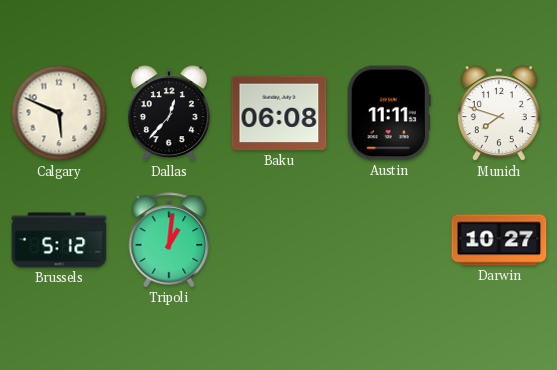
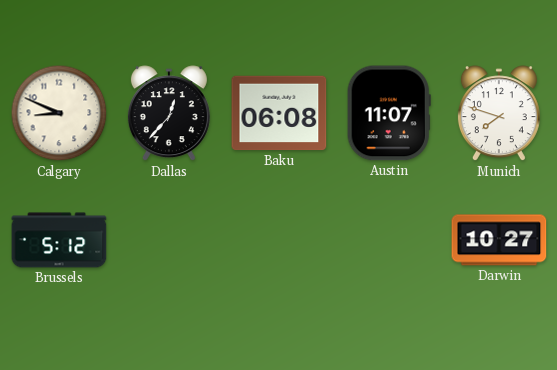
Calgary: 5:49 -> 8:49
Austin: 11:11 -> 11:07
Tripoli: 1:01 -> none
